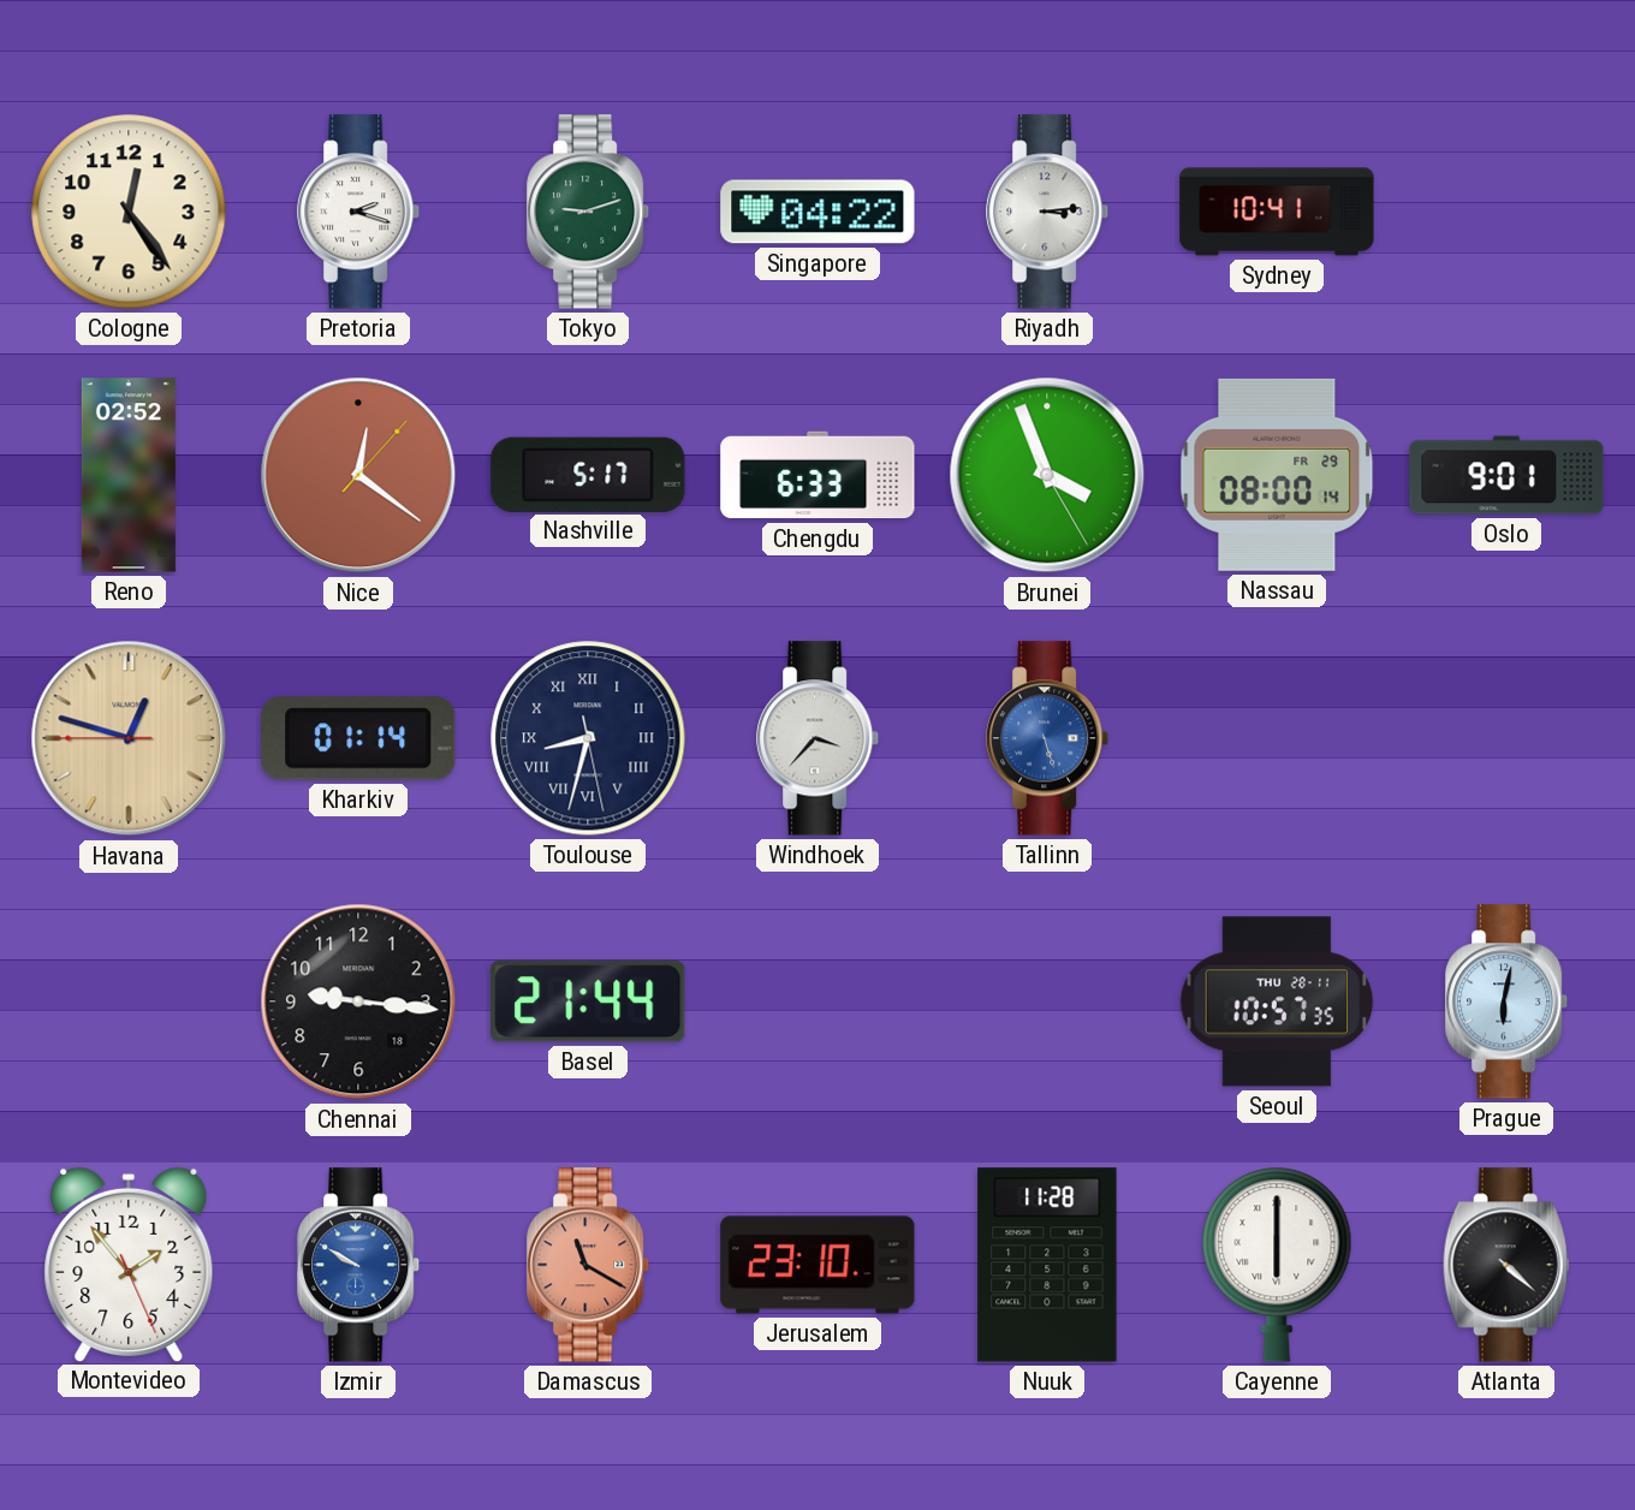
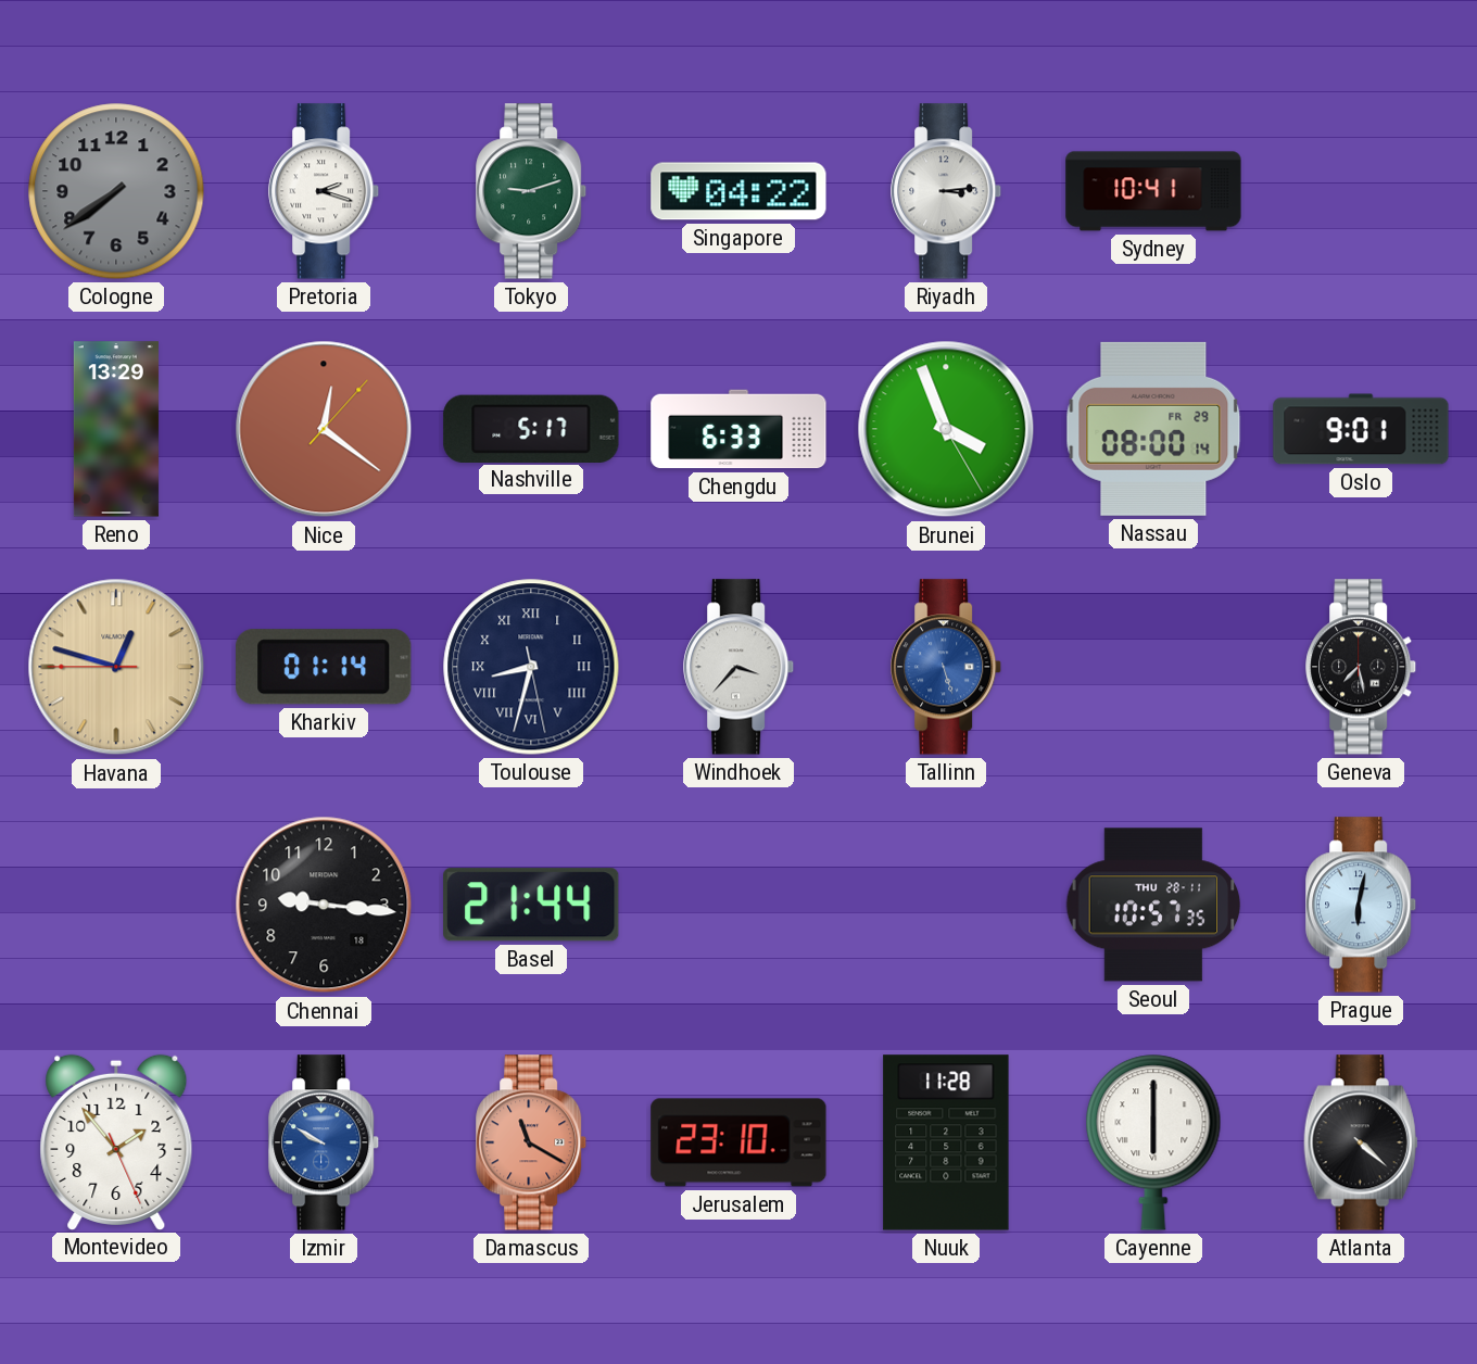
Cologne: 12:24 -> 7:39
Cologne dial: cream -> grey
Reno: 02:52 -> 13:29
Geneva: none -> 7:28
